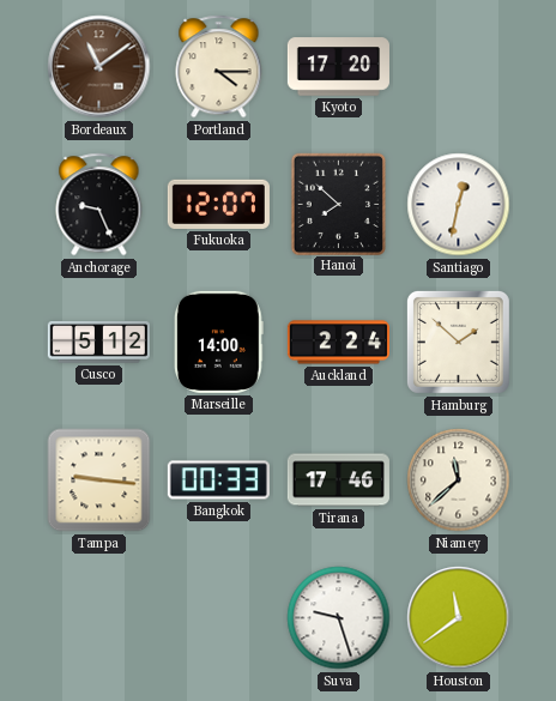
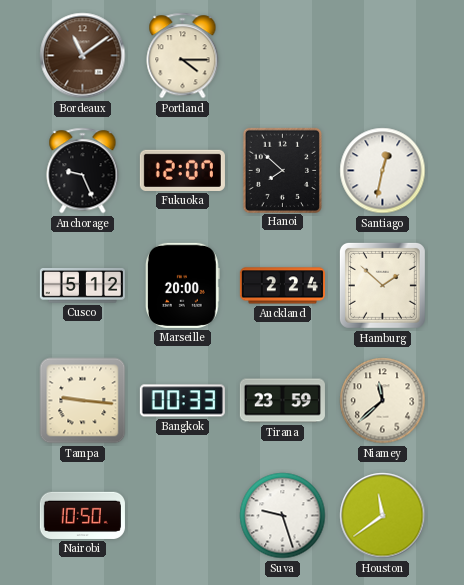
Kyoto: 17:20 -> none
Marseille: 14:00 -> 20:00
Tirana: 17:46 -> 23:59
Nairobi: none -> 10:50
